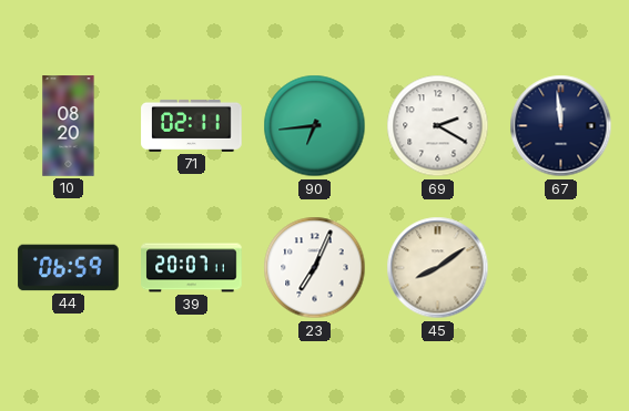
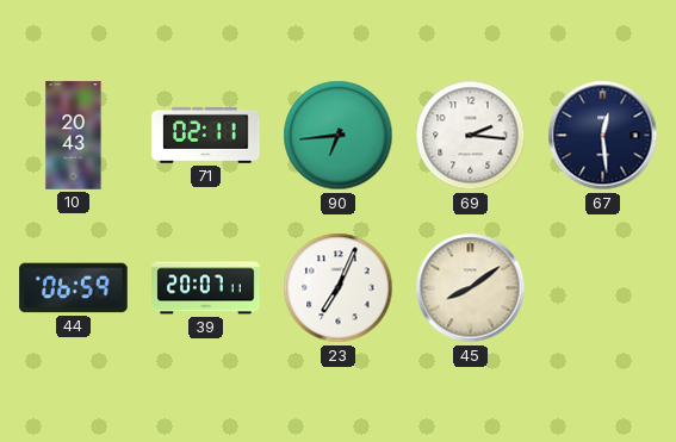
10: 08:20 -> 20:43
69: 2:20 -> 2:16
67: 11:59 -> 12:29
